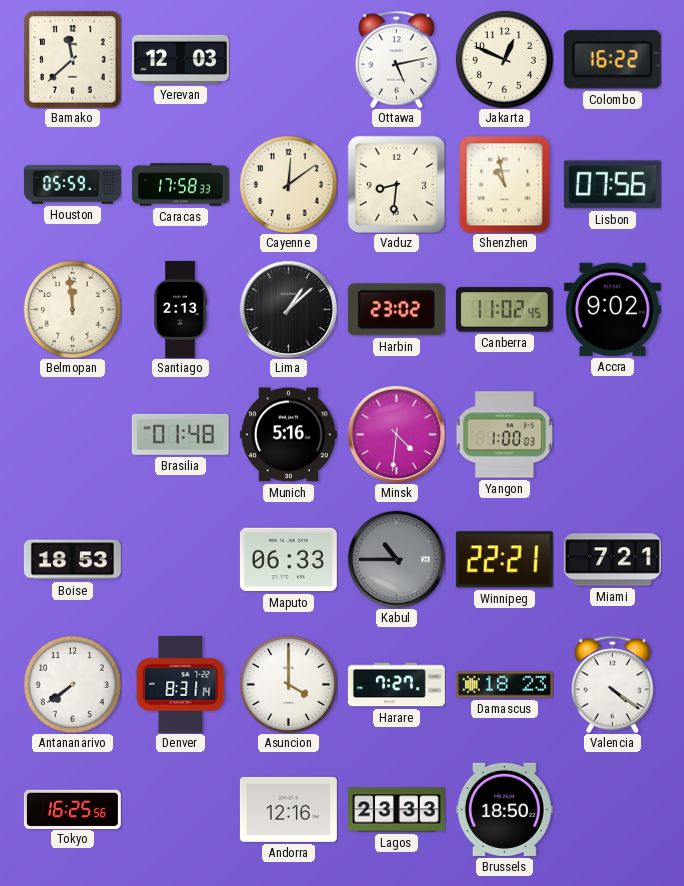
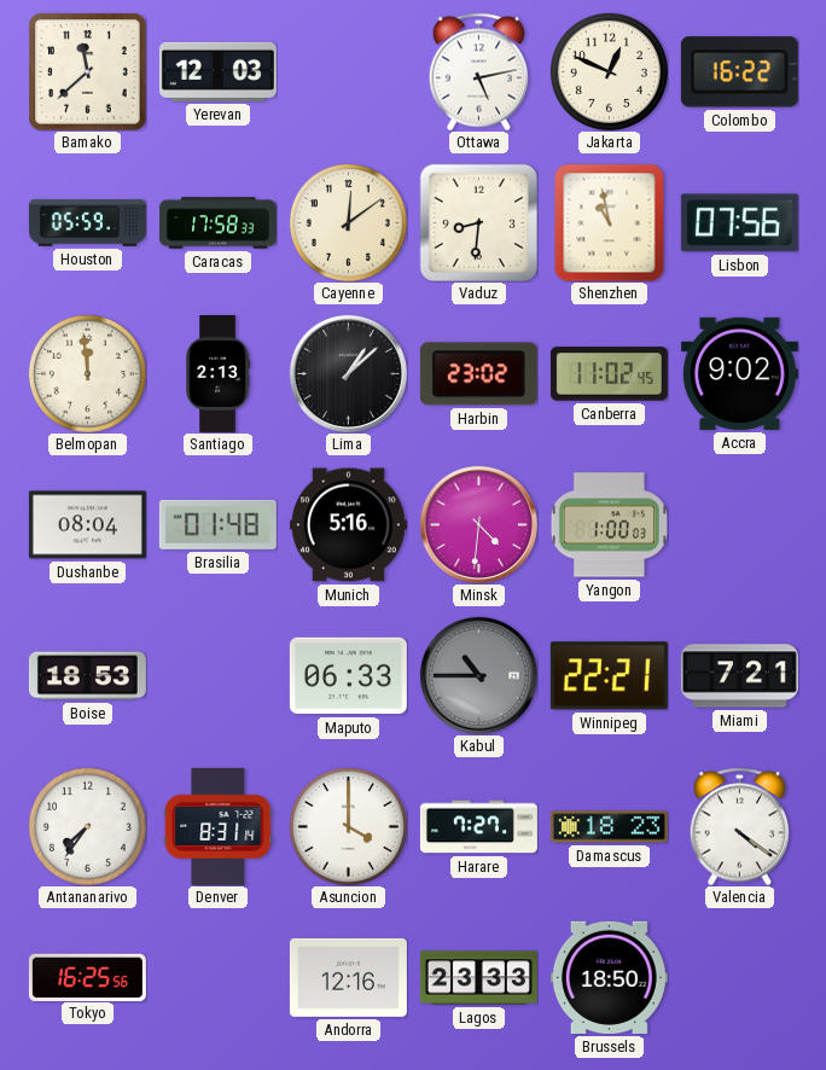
Dushanbe: none -> 08:04
Antananarivo: 7:39 -> 7:36
